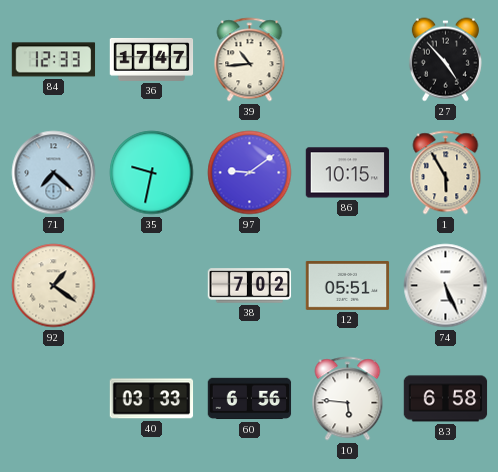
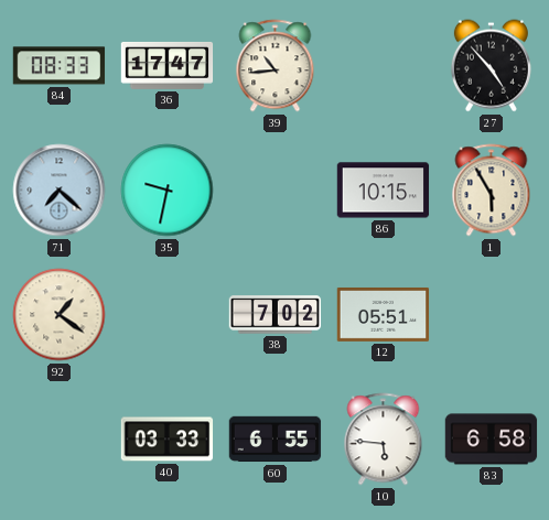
84: 12:33 -> 08:33
97: 9:09 -> none
74: 5:26 -> none
60: 6:56 -> 6:55
